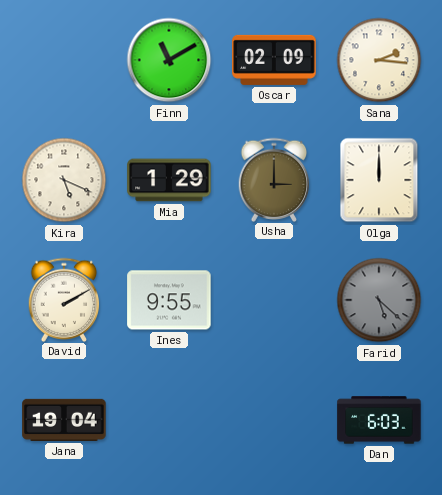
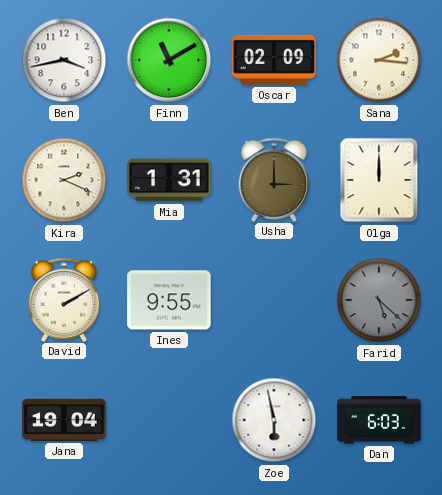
Ben: none -> 3:43
Kira: 5:19 -> 2:19
Mia: 1:29 -> 1:31
Zoe: none -> 5:58
